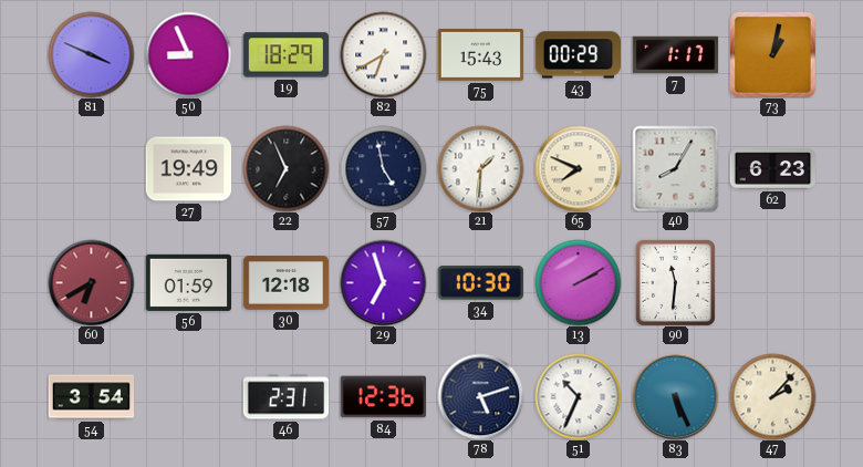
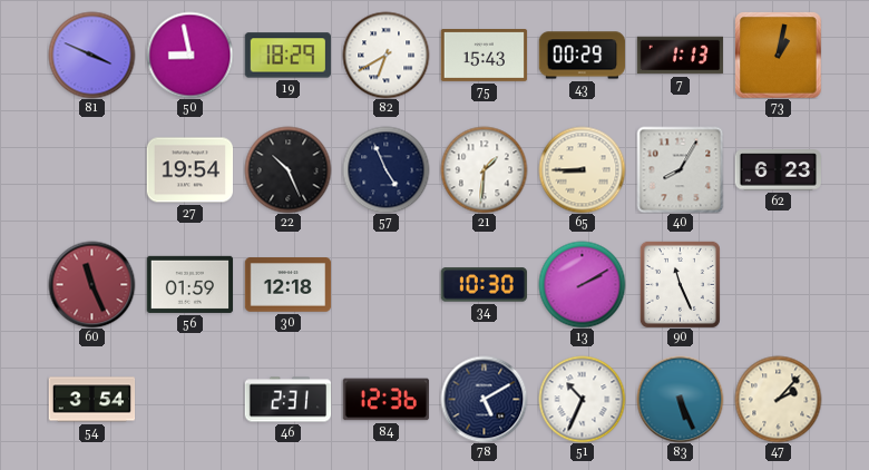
50: 8:56 -> 8:58
7: 1:17 -> 1:13
27: 19:49 -> 19:54
22: 6:56 -> 10:26
57: 4:58 -> 4:56
65: 7:49 -> 8:45
60: 6:40 -> 11:26
29: 6:57 -> none
90: 11:31 -> 11:26
78: 5:12 -> 5:10
